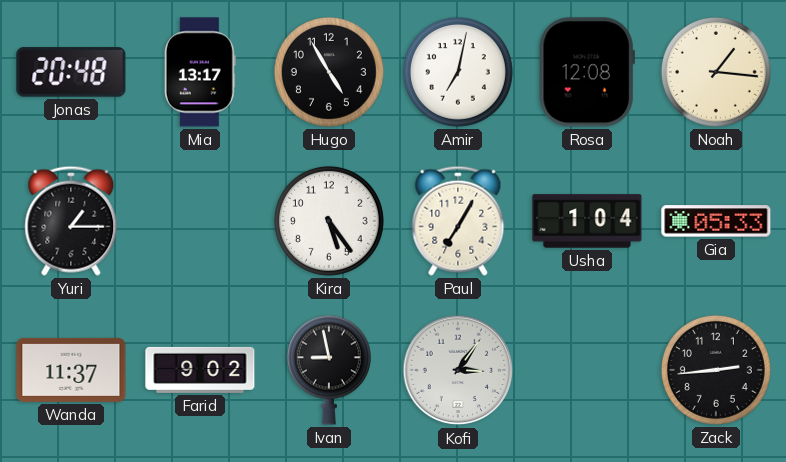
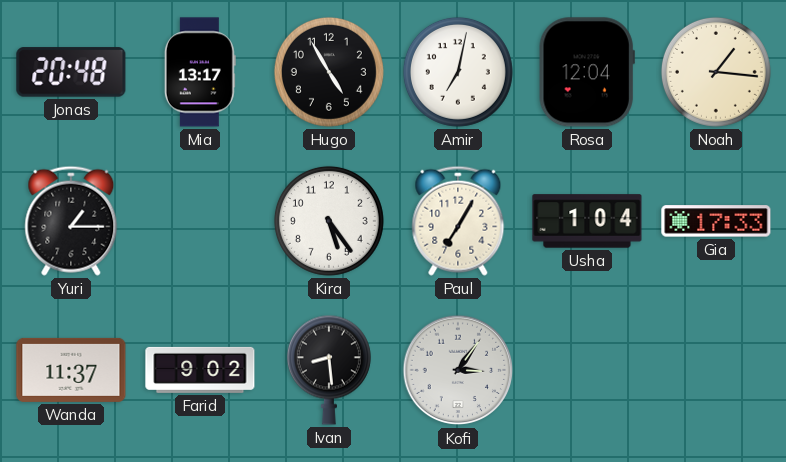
Rosa: 12:08 -> 12:04
Gia: 05:33 -> 17:33
Ivan: 8:58 -> 8:29
Zack: 2:44 -> none
